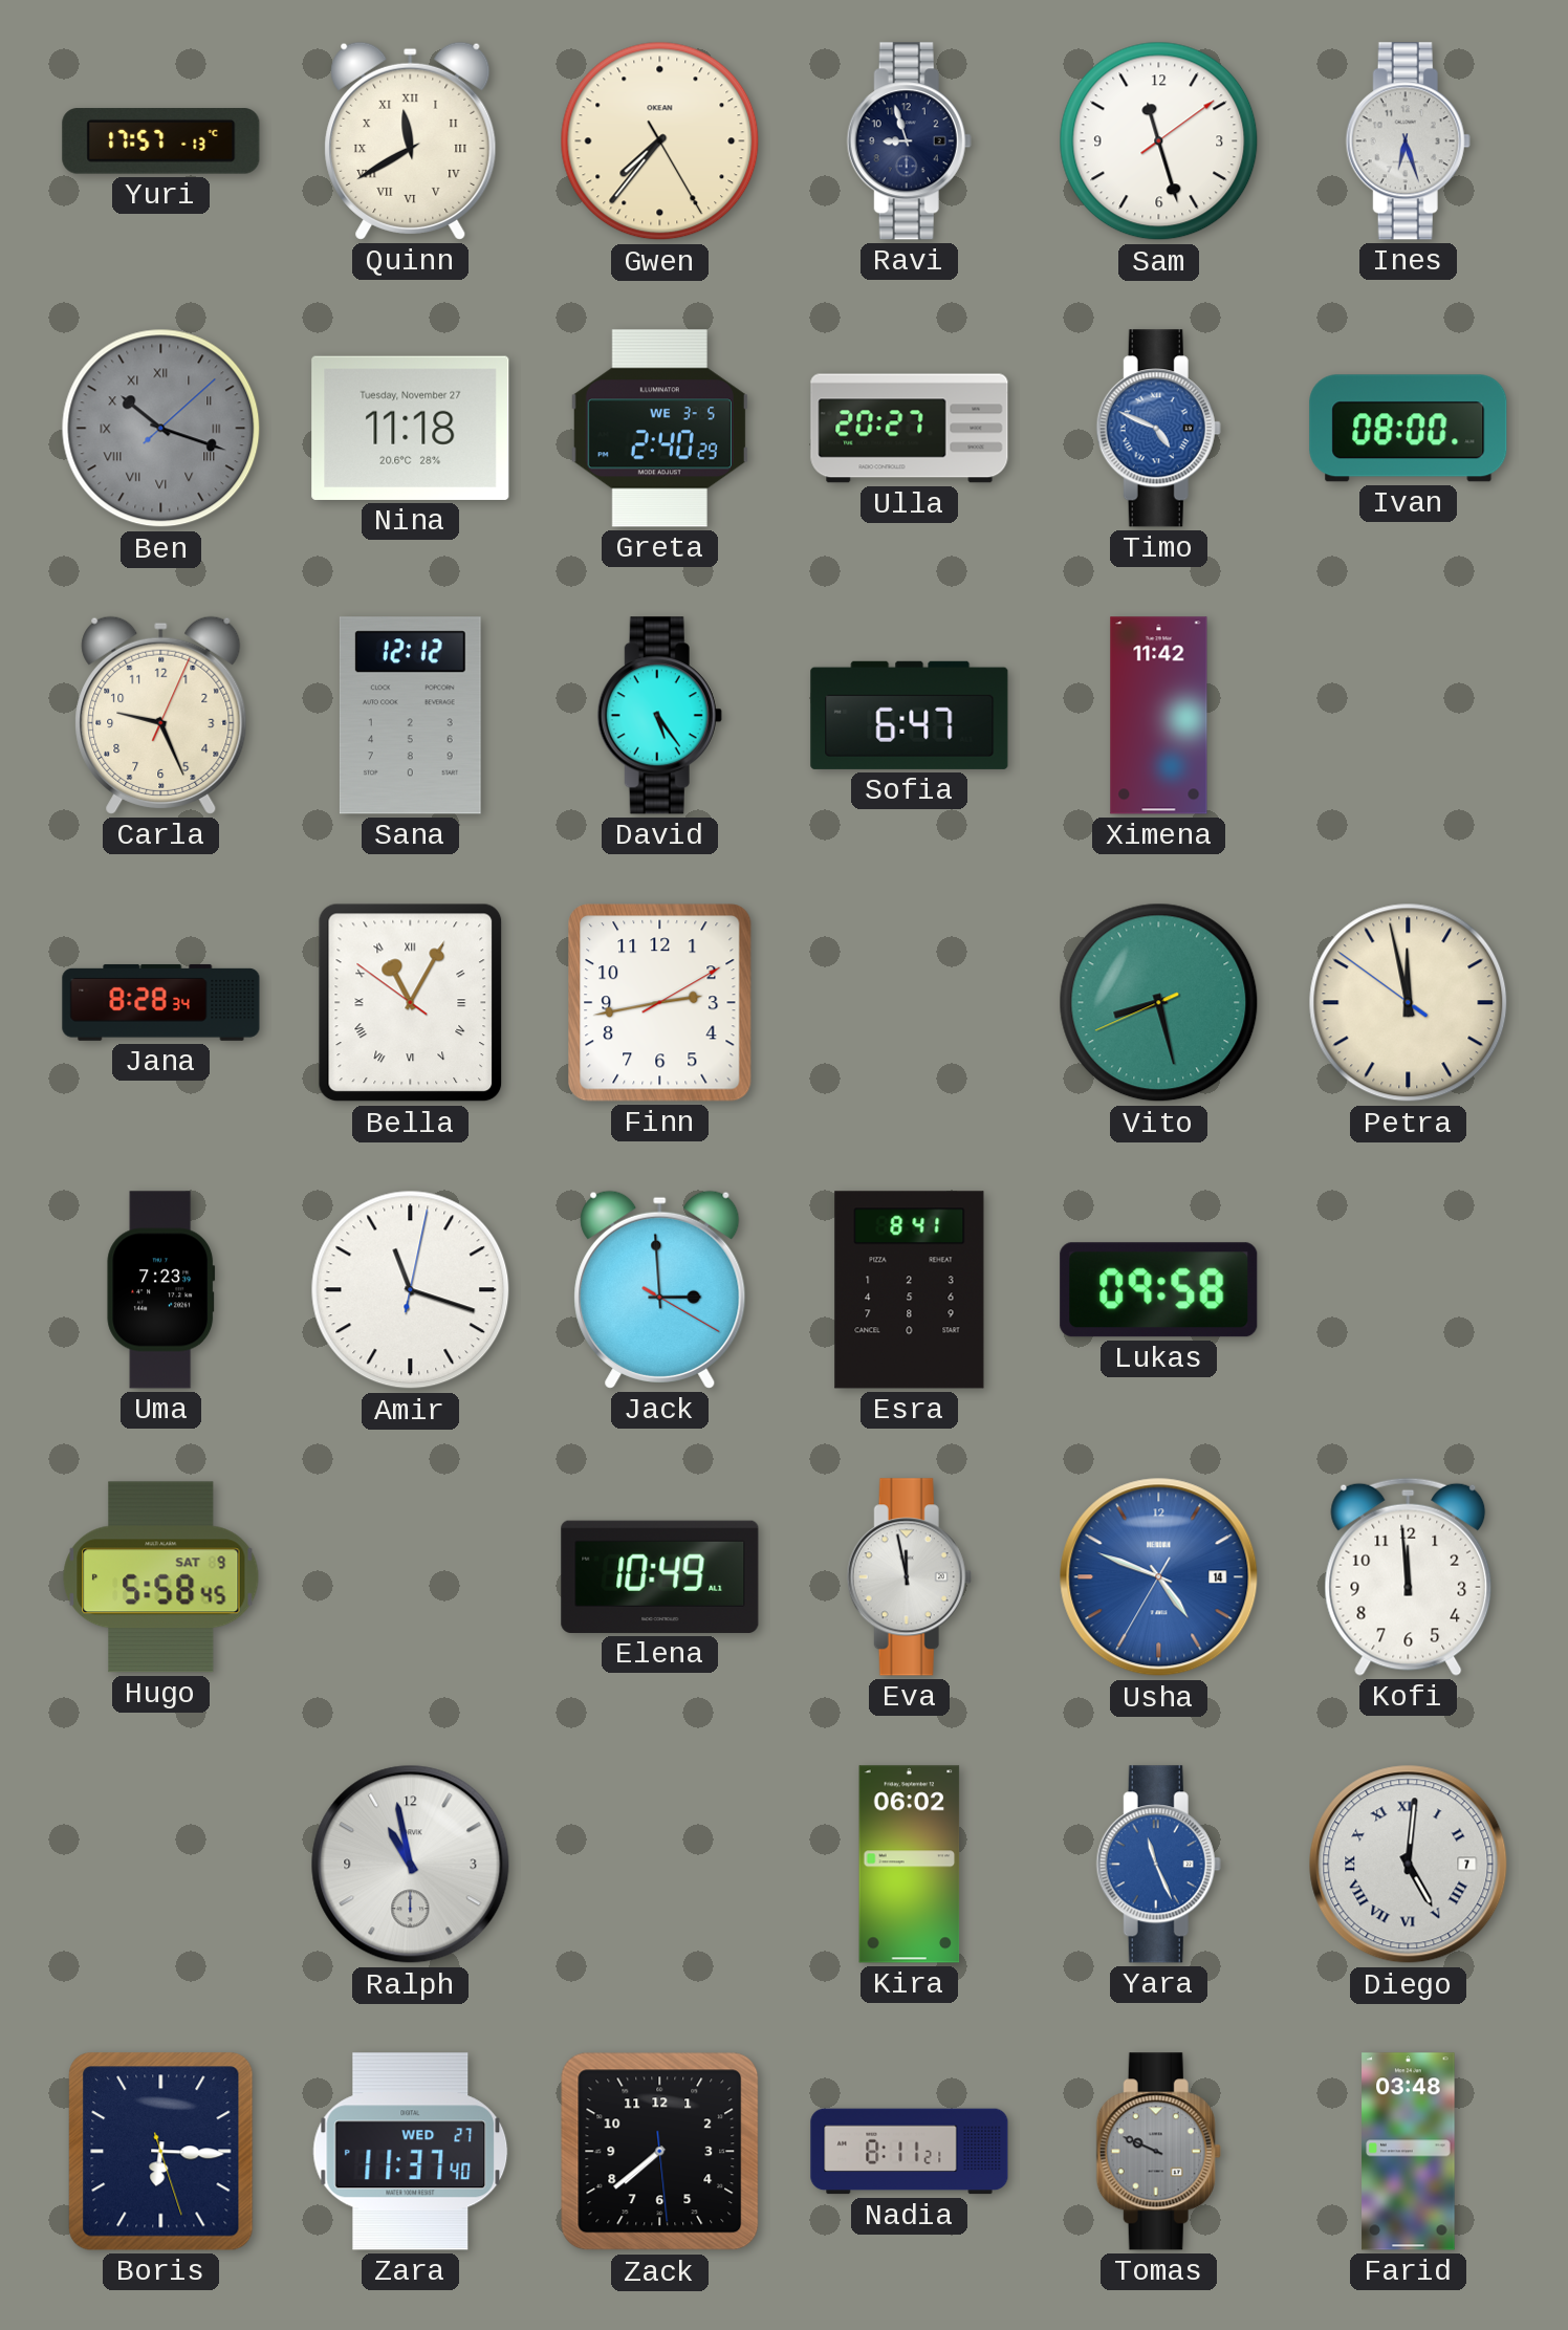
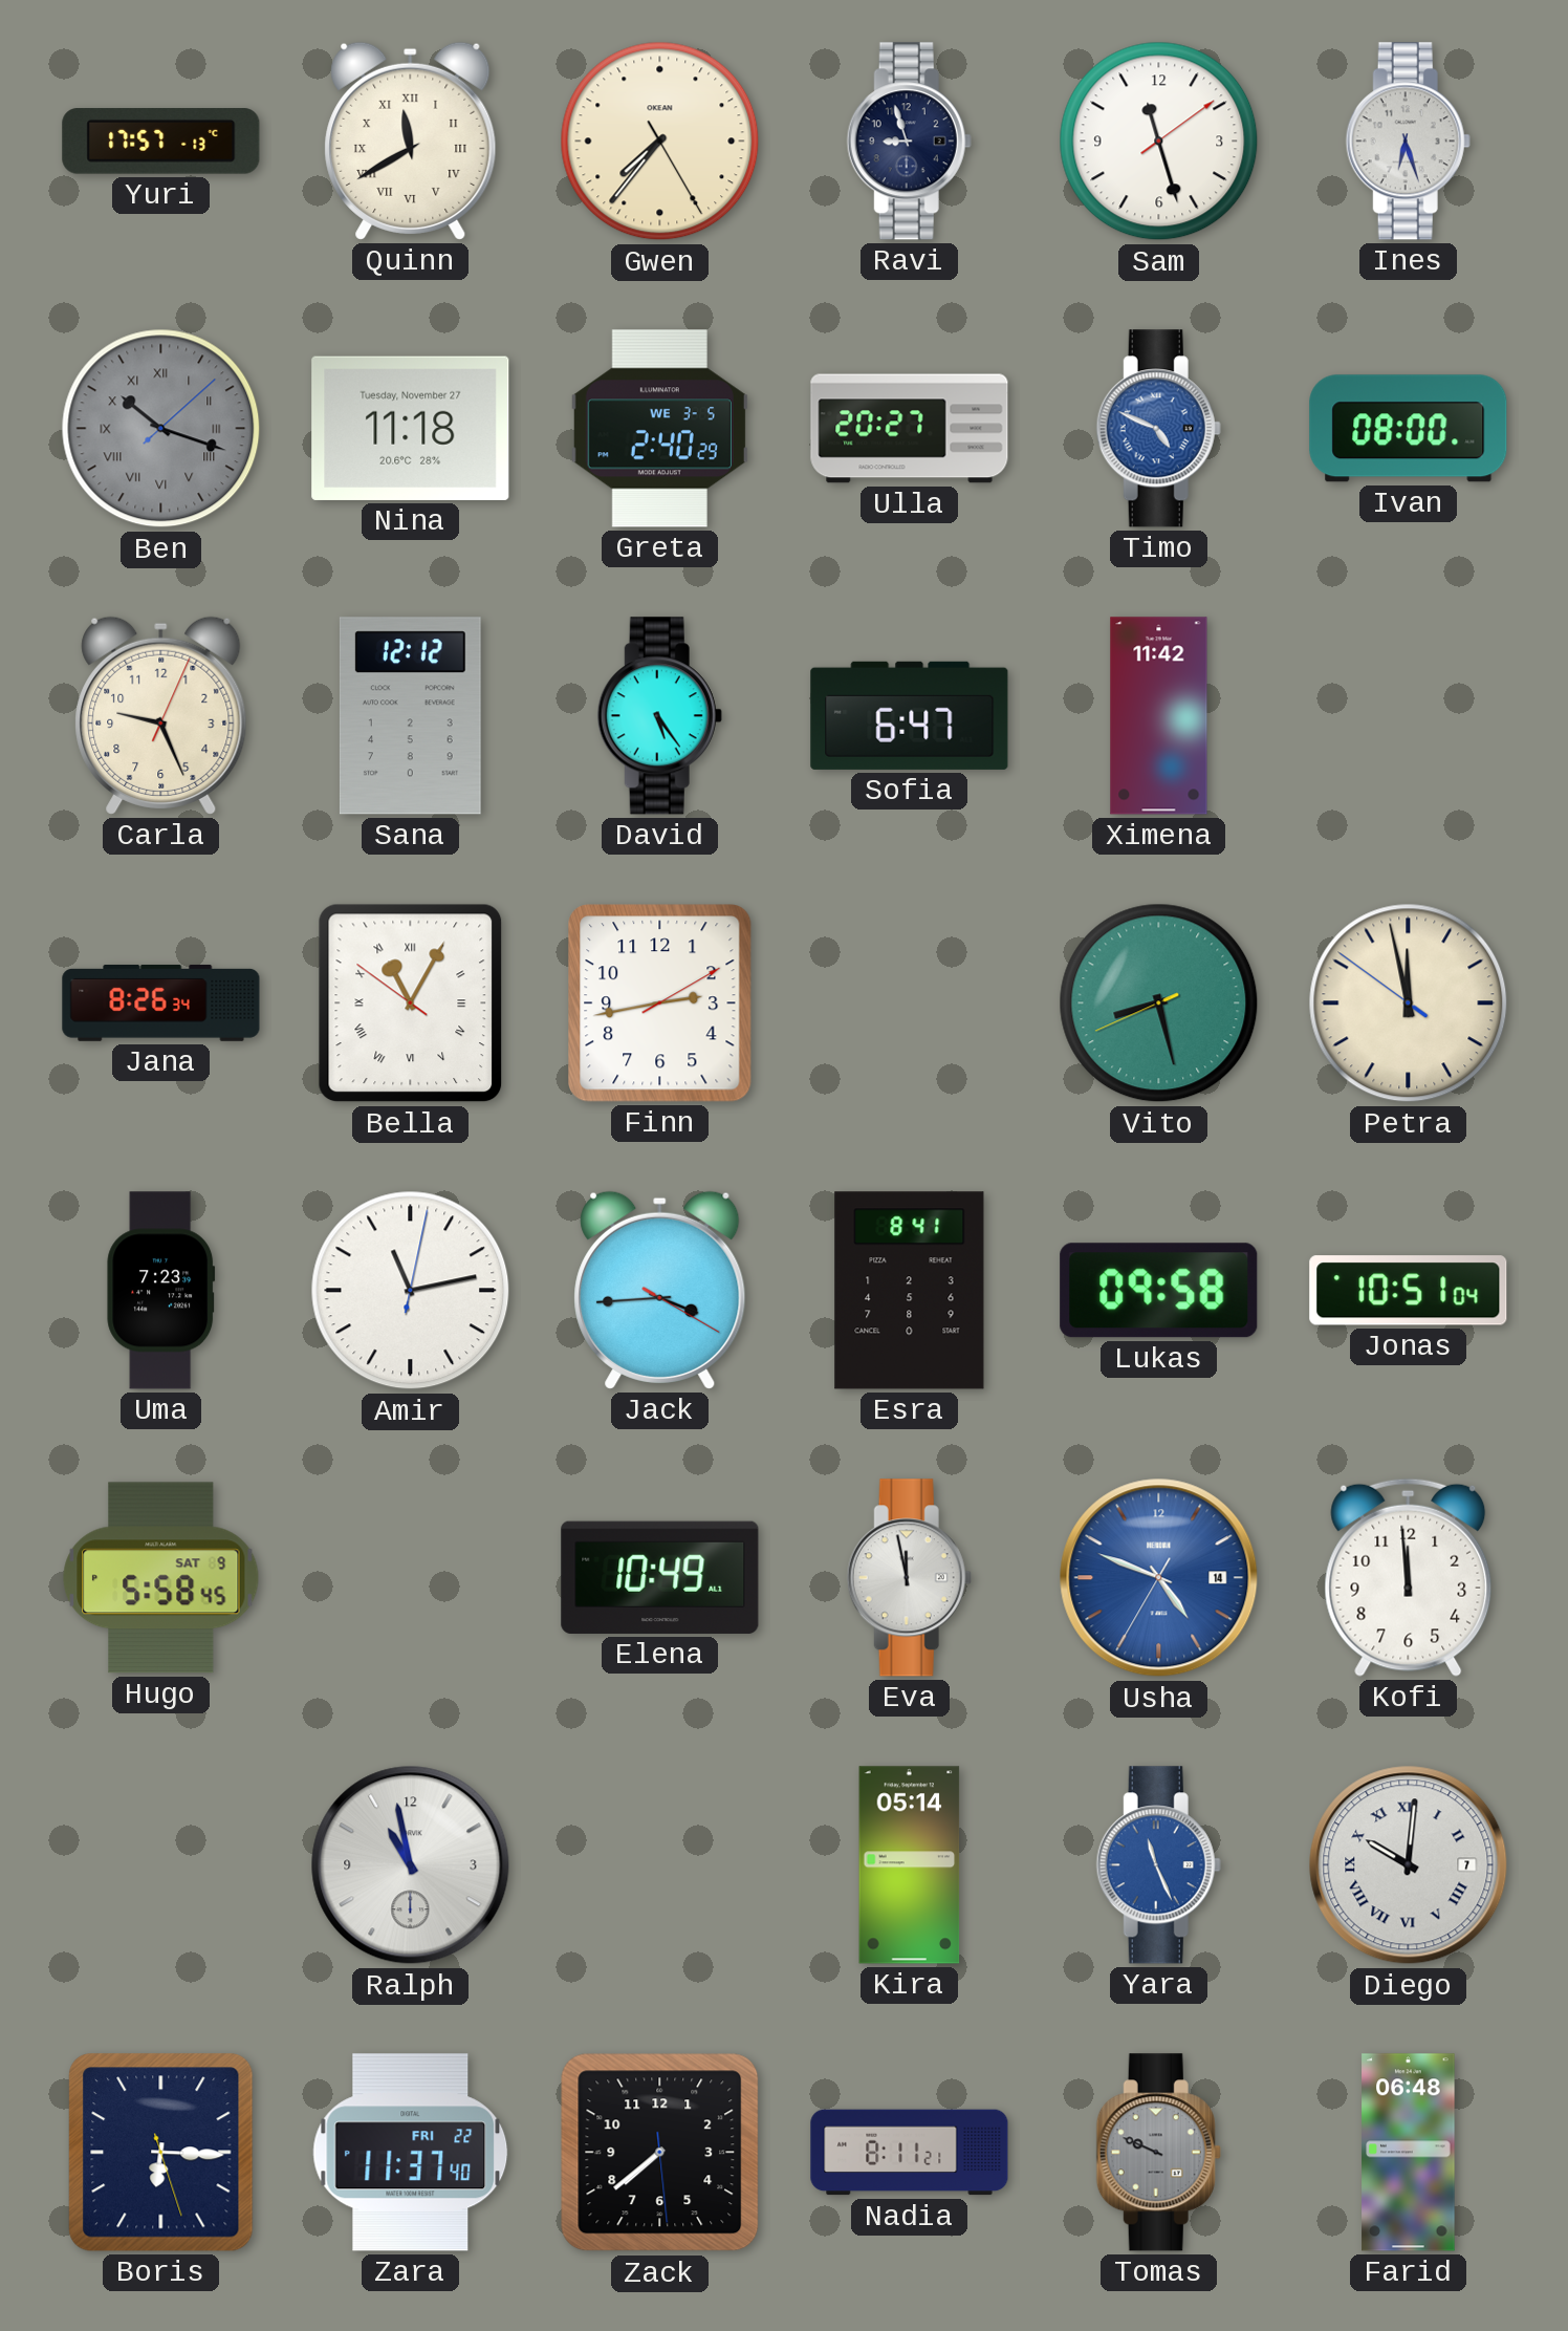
Jana: 8:28 -> 8:26
Amir: 11:18 -> 11:13
Jack: 2:59 -> 3:44
Jonas: none -> 10:51
Kira: 06:02 -> 05:14
Diego: 5:01 -> 10:01
Zara date: WED 27 -> FRI 22
Farid: 03:48 -> 06:48
